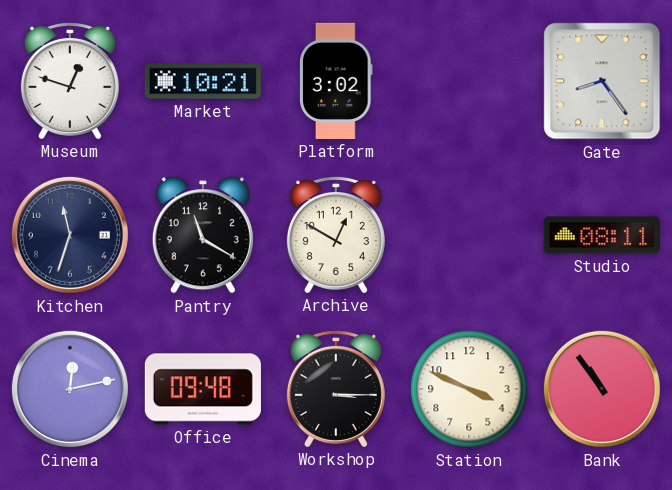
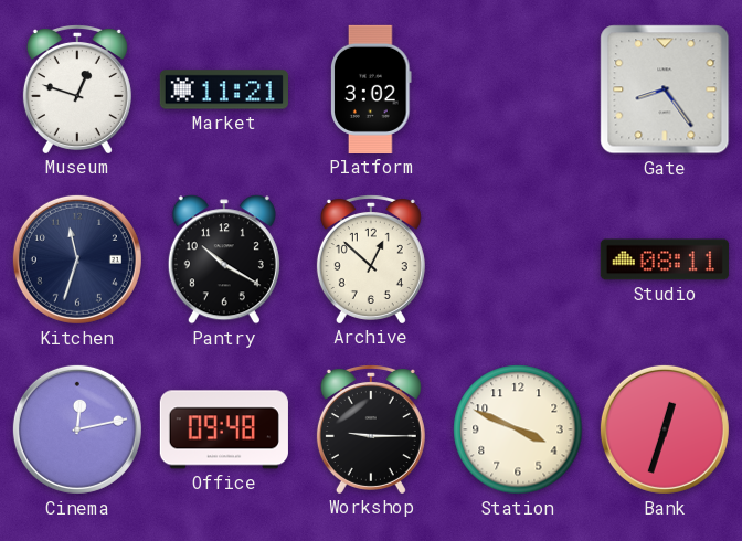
Market: 10:21 -> 11:21
Pantry: 11:20 -> 10:20
Archive: 12:50 -> 12:52
Workshop: 3:15 -> 9:15
Bank: 10:54 -> 12:33
